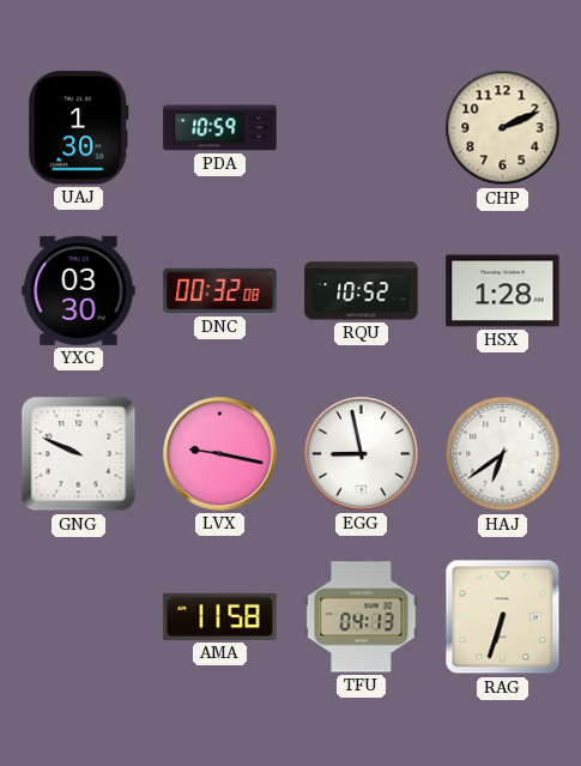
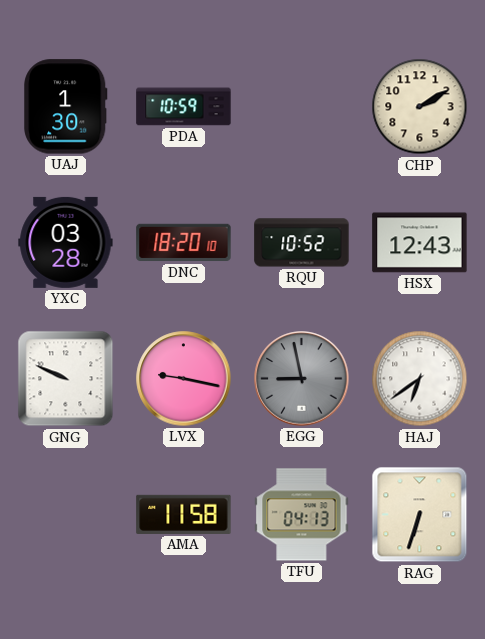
CHP: 2:11 -> 2:10
YXC: 03:30 -> 03:28
DNC: 00:32 -> 18:20
HSX: 1:28 -> 12:43
EGG dial: white -> grey
